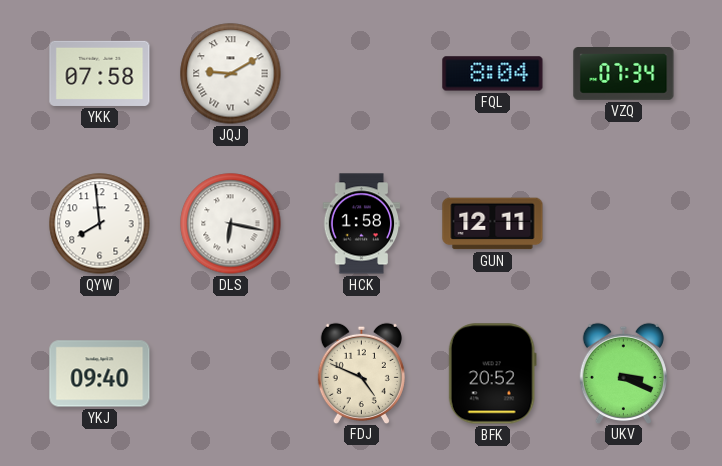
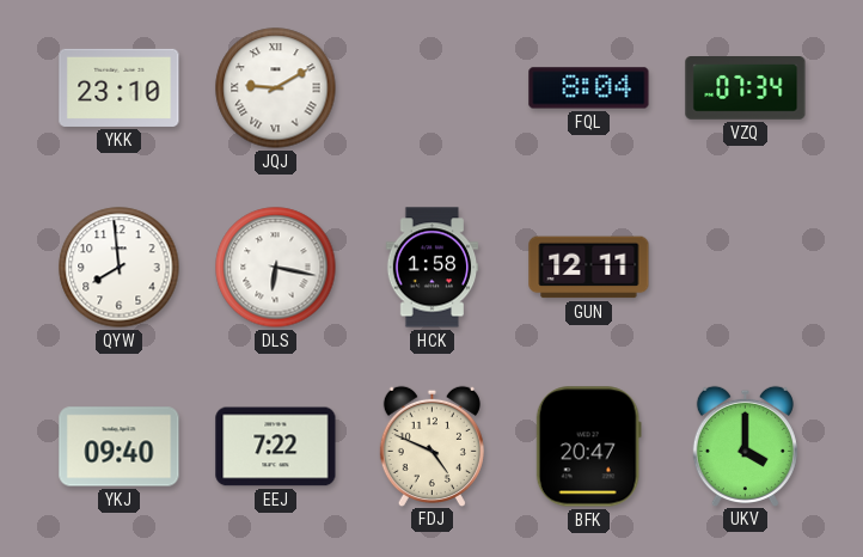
YKK: 07:58 -> 23:10
EEJ: none -> 7:22
BFK: 20:52 -> 20:47
UKV: 3:19 -> 4:00
